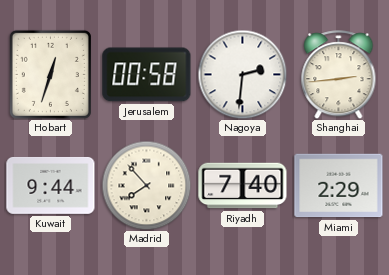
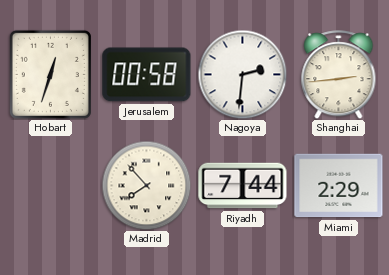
Kuwait: 9:44 -> none
Riyadh: 7:40 -> 7:44
